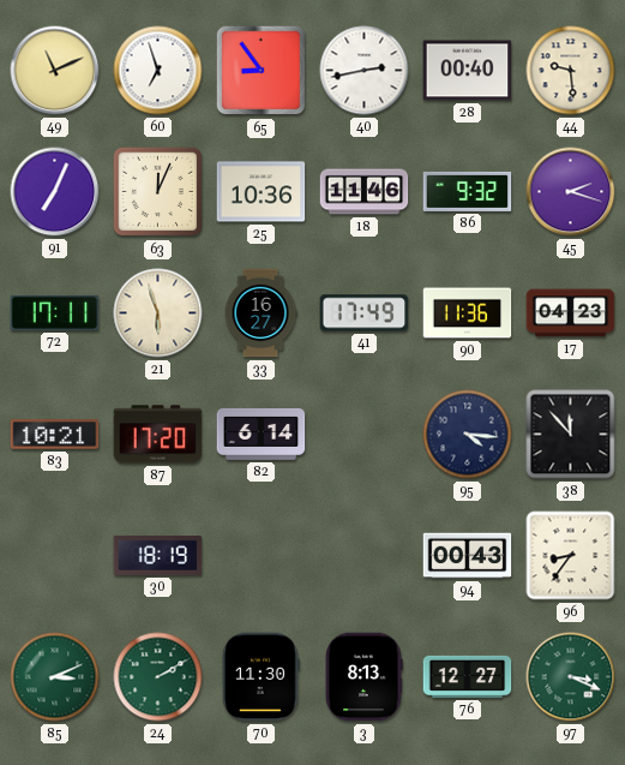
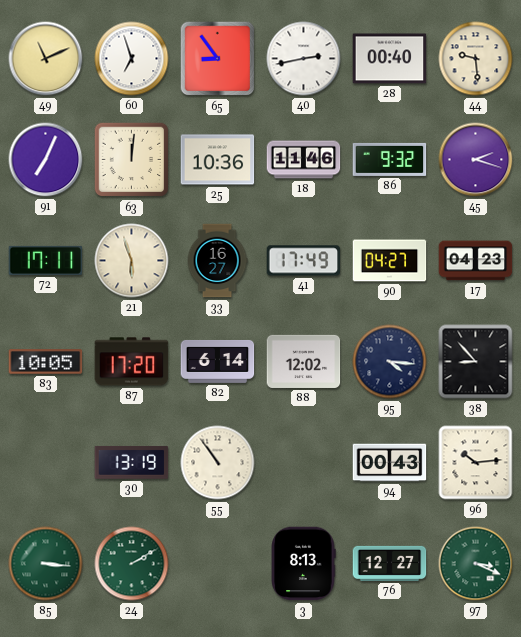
63: 12:04 -> 12:01
90: 11:36 -> 04:27
83: 10:21 -> 10:05
88: none -> 12:02
38: 11:53 -> 8:53
30: 18:19 -> 13:19
55: none -> 10:54
96: 8:36 -> 10:14
85: 3:11 -> 3:16
70: 11:30 -> none
